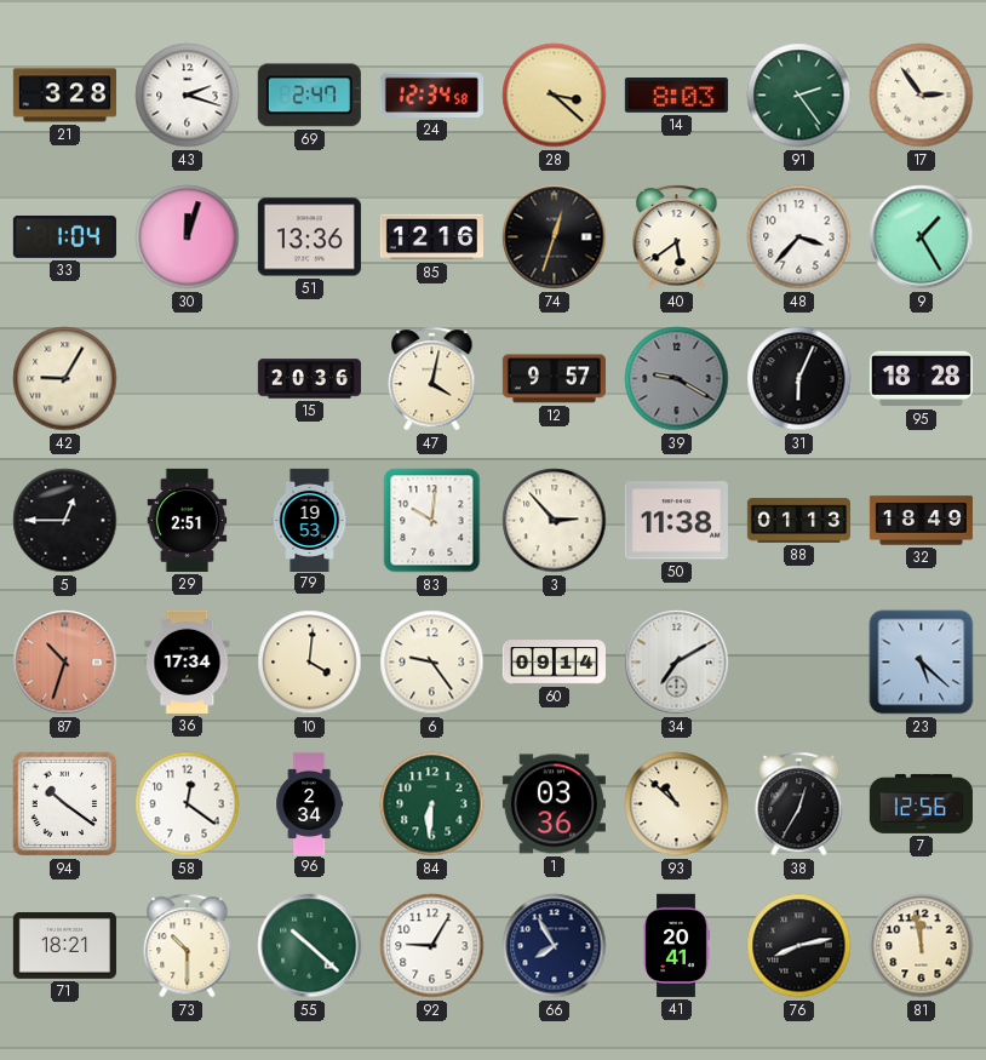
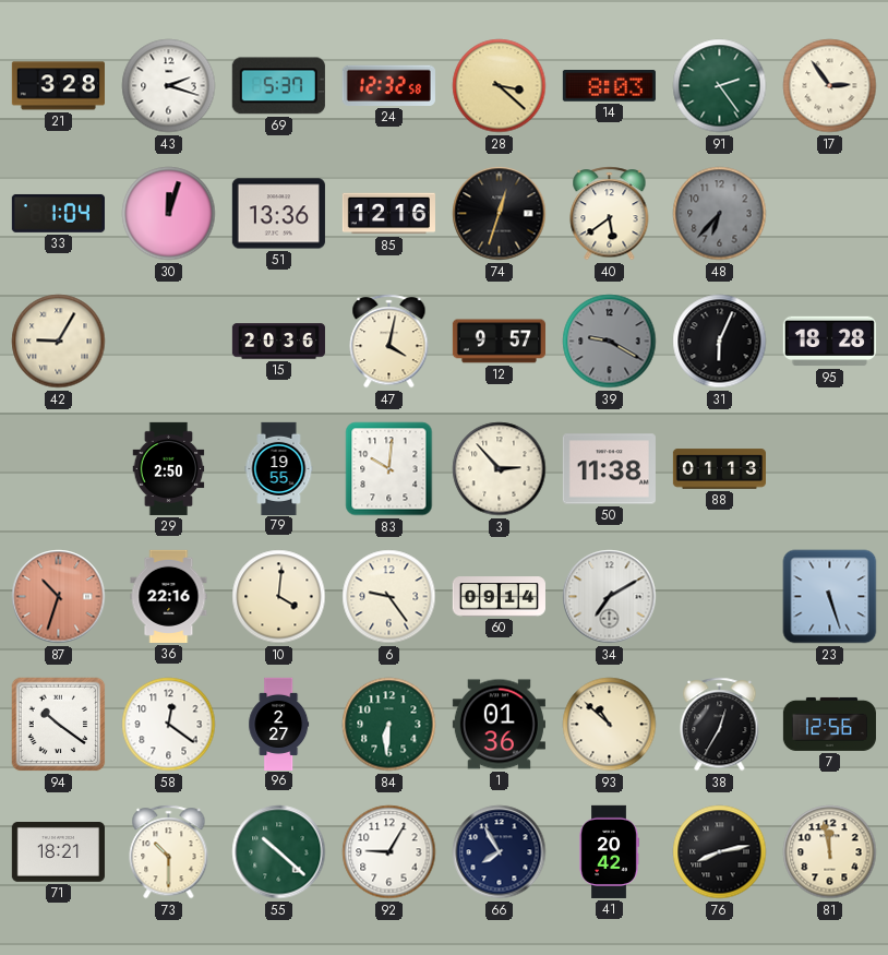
69: 2:47 -> 5:37
24: 12:34 -> 12:32
48: 3:37 -> 6:37
48 dial: white -> grey
9: 1:25 -> none
5: 12:45 -> none
29: 2:51 -> 2:50
79: 19:53 -> 19:55
32: 18:49 -> none
36: 17:34 -> 22:16
23: 5:22 -> 5:27
96: 2:34 -> 2:27
1: 03:36 -> 01:36
41: 20:41 -> 20:42
